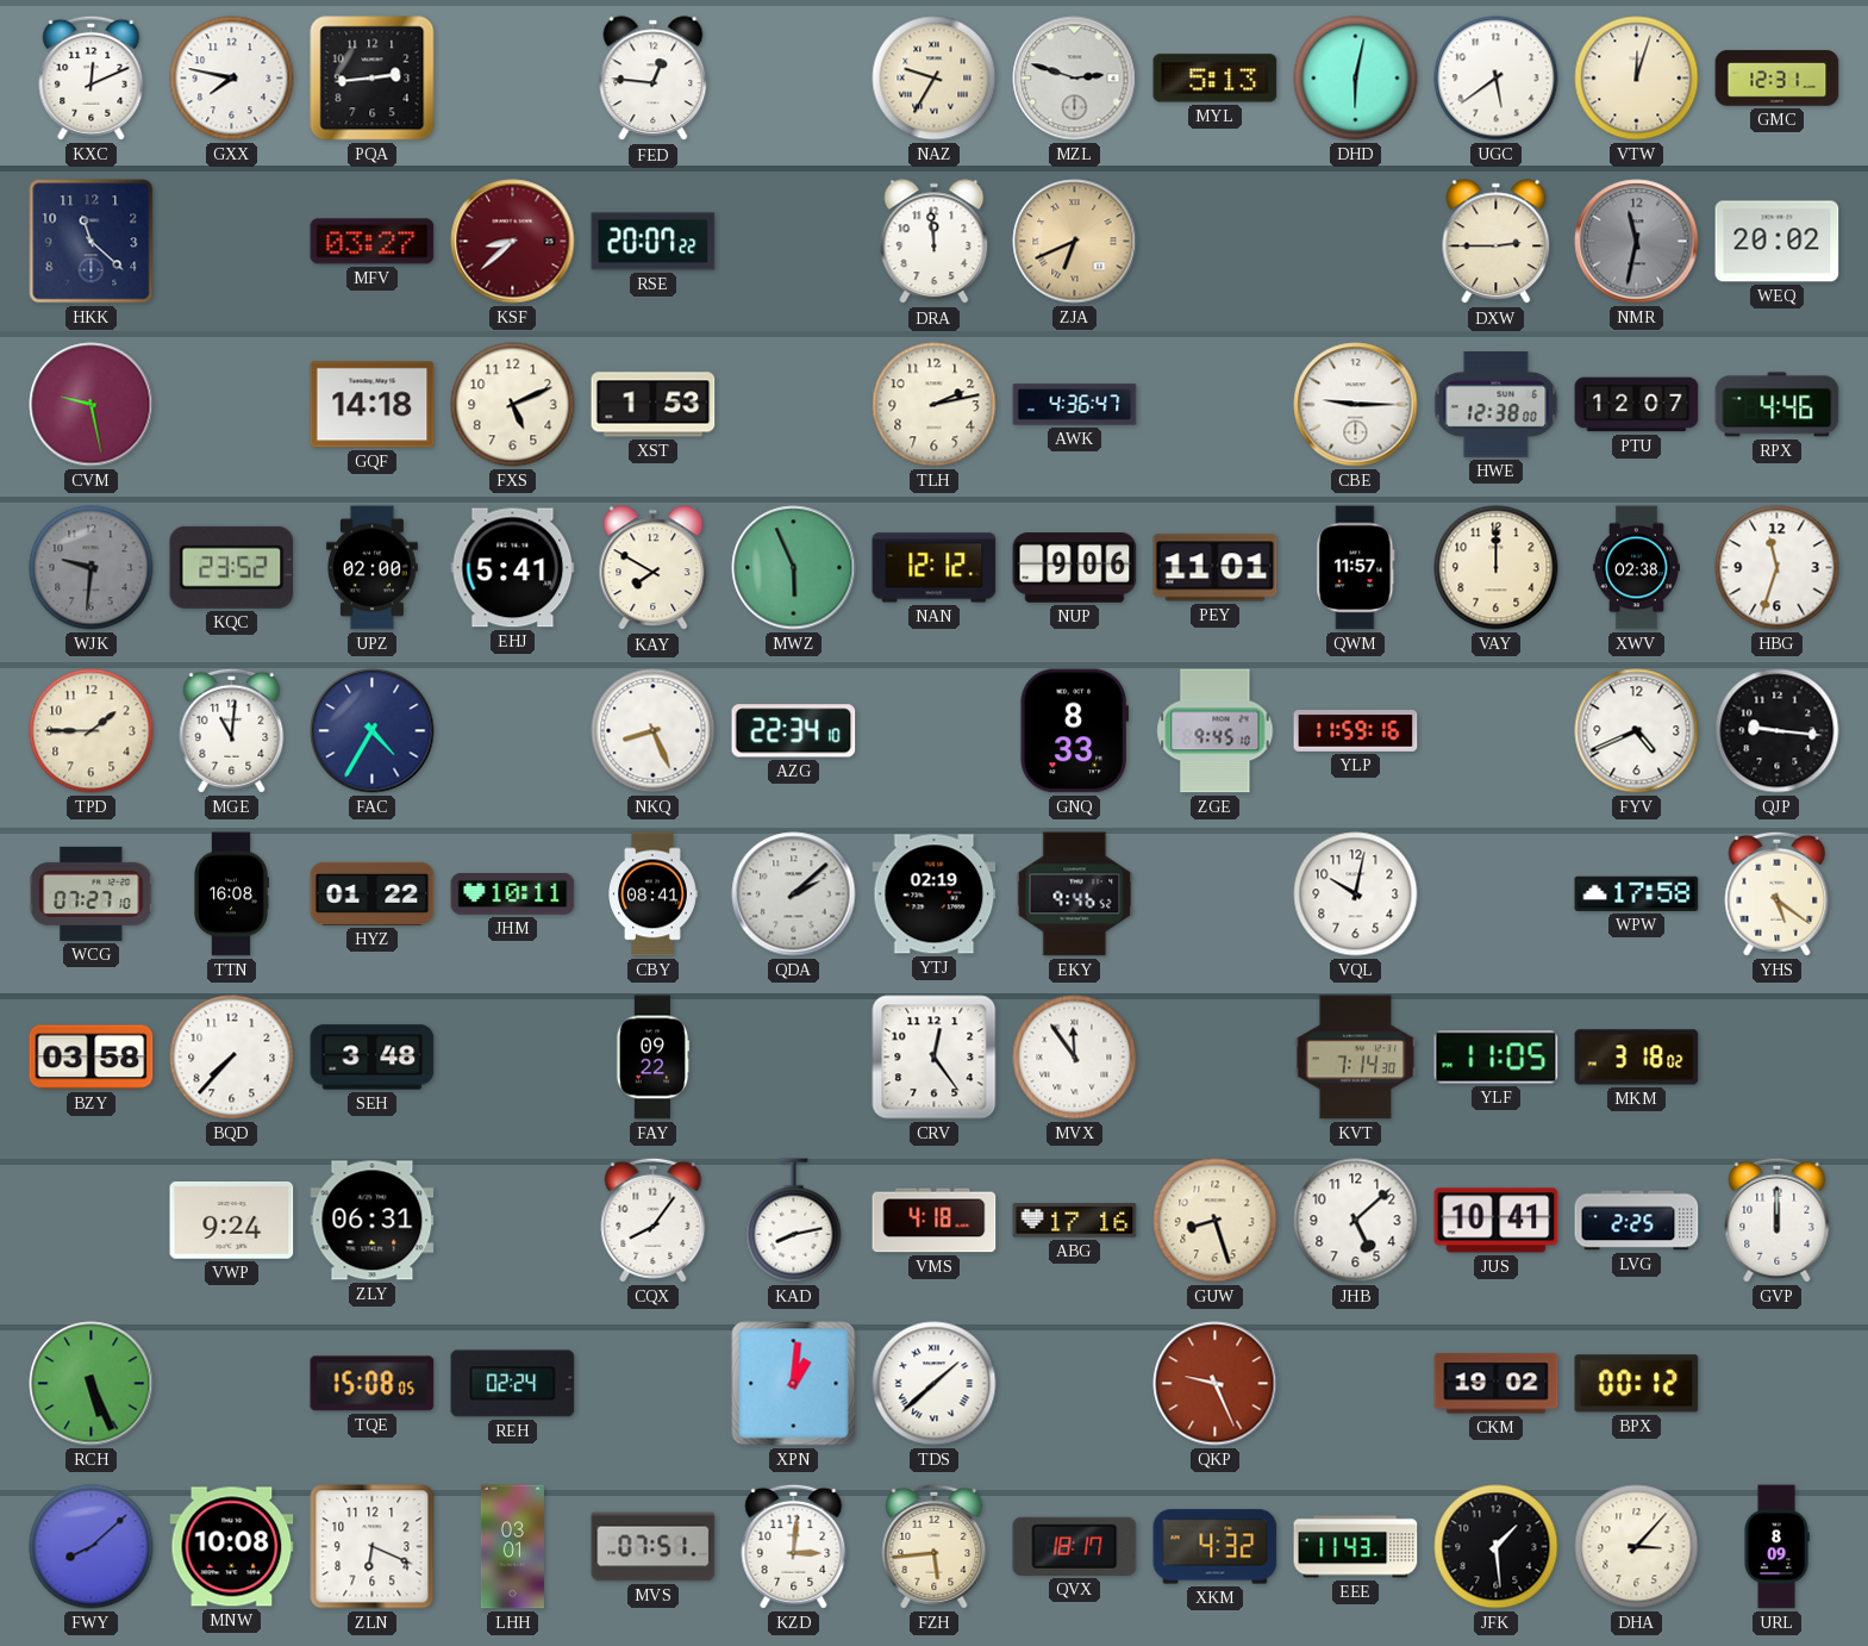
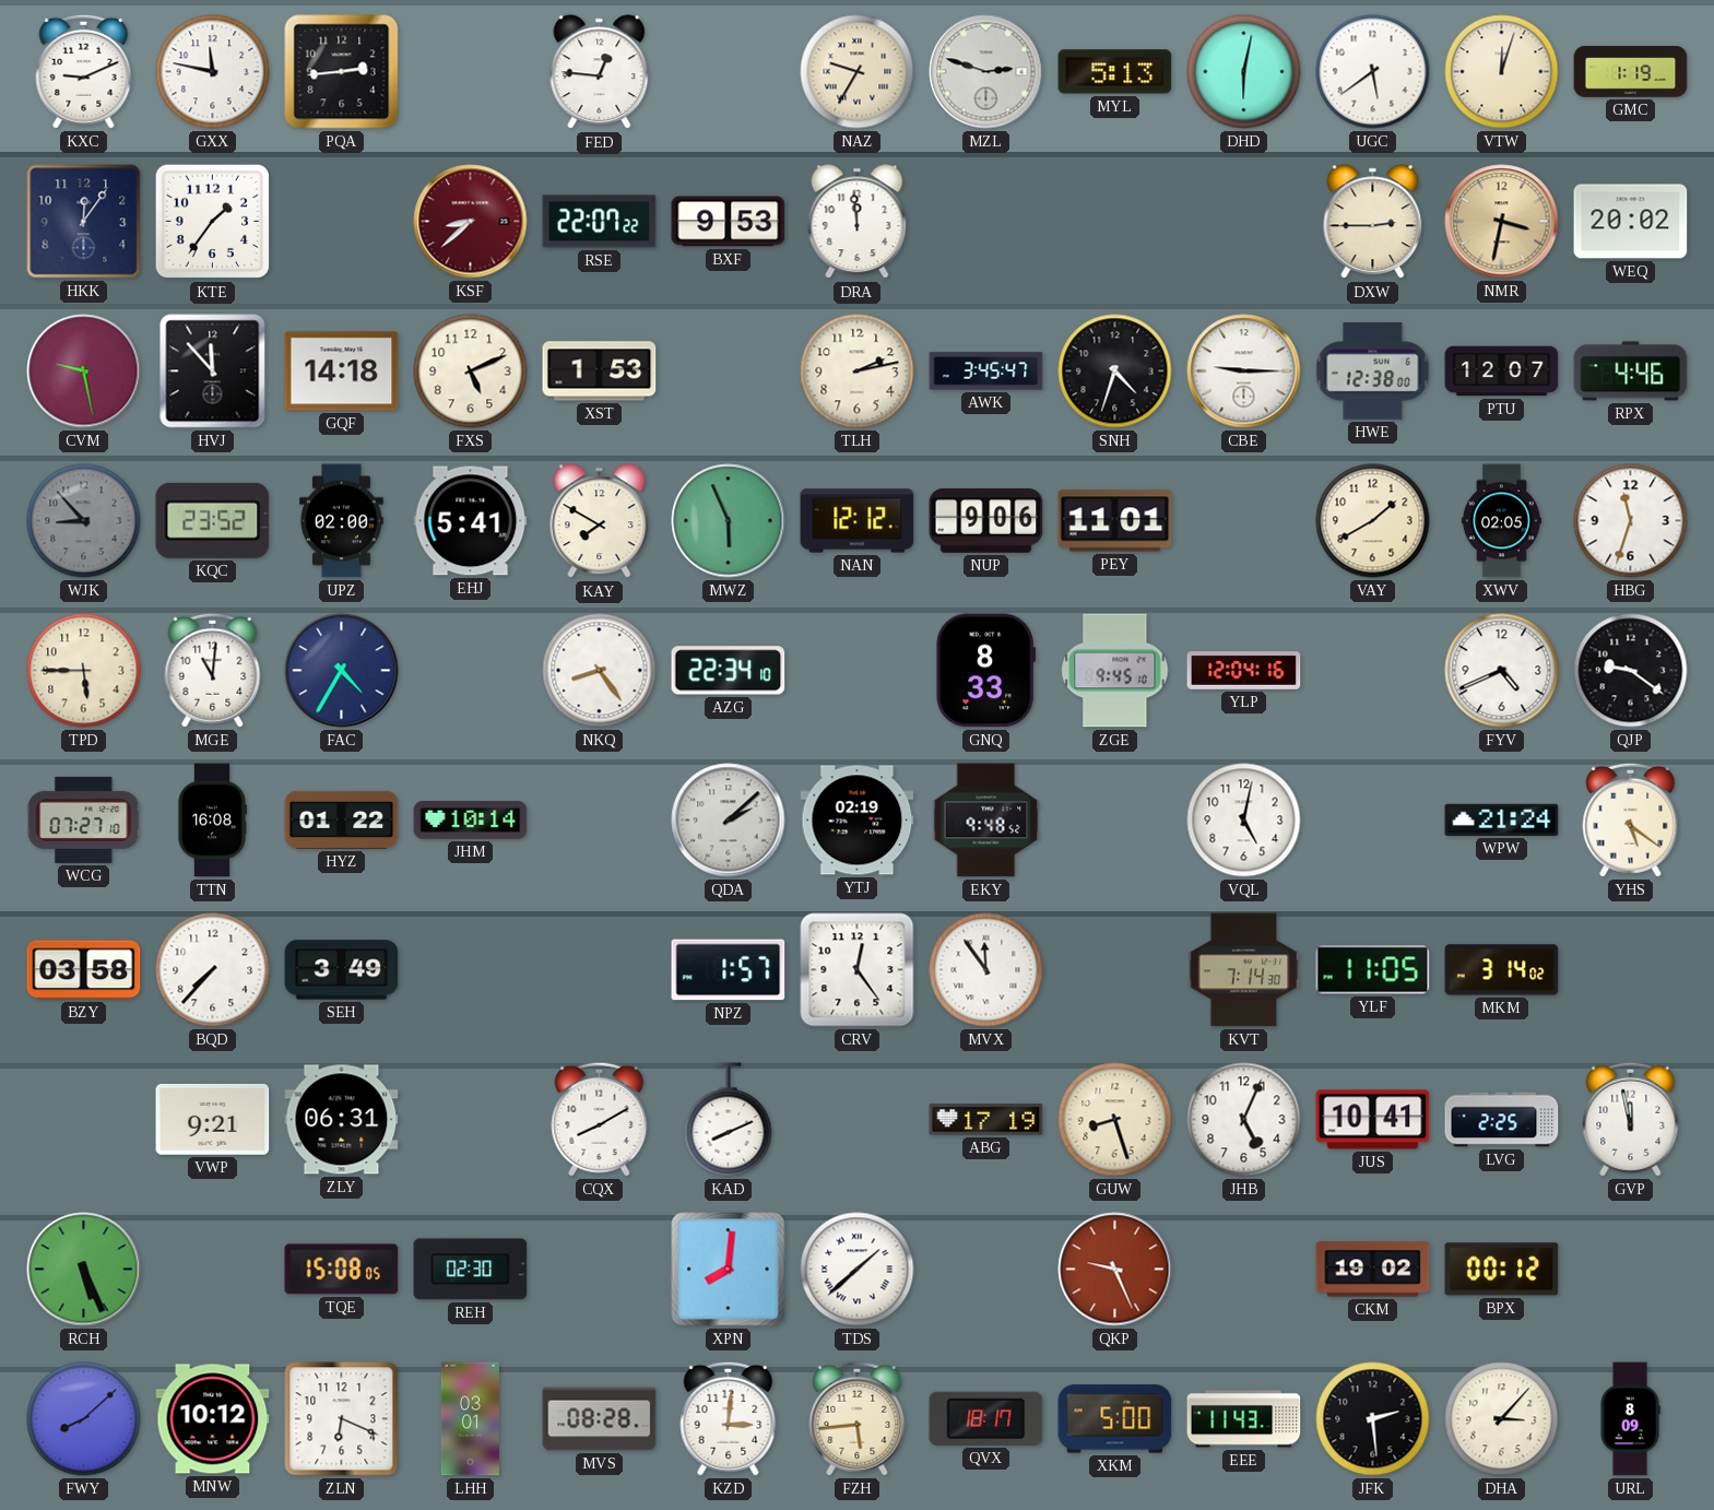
KXC: 12:11 -> 9:11
GXX: 7:47 -> 11:47
GMC: 12:31 -> 1:19
HKK: 11:22 -> 12:06
KTE: none -> 1:36
MFV: 03:27 -> none
RSE: 20:07 -> 22:07
BXF: none -> 9:53
ZJA: 6:41 -> none
NMR: 11:32 -> 3:32
NMR dial: grey -> champagne
HVJ: none -> 11:53
AWK: 4:36 -> 3:45
SNH: none -> 4:33
WJK: 9:31 -> 8:53
QWM: 11:57 -> none
VAY: 12:00 -> 1:40
XWV: 02:38 -> 02:05
TPD: 1:45 -> 5:45
NKQ: 8:26 -> 8:24
YLP: 11:59 -> 12:04
QJP: 9:16 -> 9:21
JHM: 10:11 -> 10:14
CBY: 08:41 -> none
EKY: 9:46 -> 9:48
VQL: 10:02 -> 5:02
WPW: 17:58 -> 21:24
SEH: 3:48 -> 3:49
FAY: 09:22 -> none
NPZ: none -> 1:57
MKM: 3:18 -> 3:14
VWP: 9:24 -> 9:21
CQX: 8:06 -> 8:10
KAD: 8:13 -> 8:11
VMS: 4:18 -> none
ABG: 17:16 -> 17:19
JHB: 5:08 -> 5:04
GVP: 12:00 -> 11:58
REH: 02:24 -> 02:30
XPN: 1:01 -> 8:01
MNW: 10:08 -> 10:12
MVS: 07:51 -> 08:28
XKM: 4:32 -> 5:00
JFK: 1:29 -> 2:29
